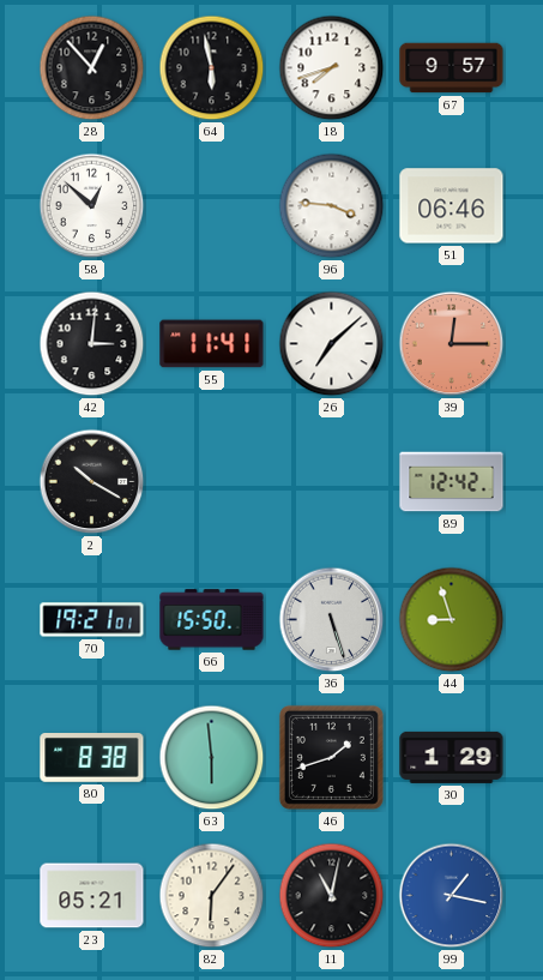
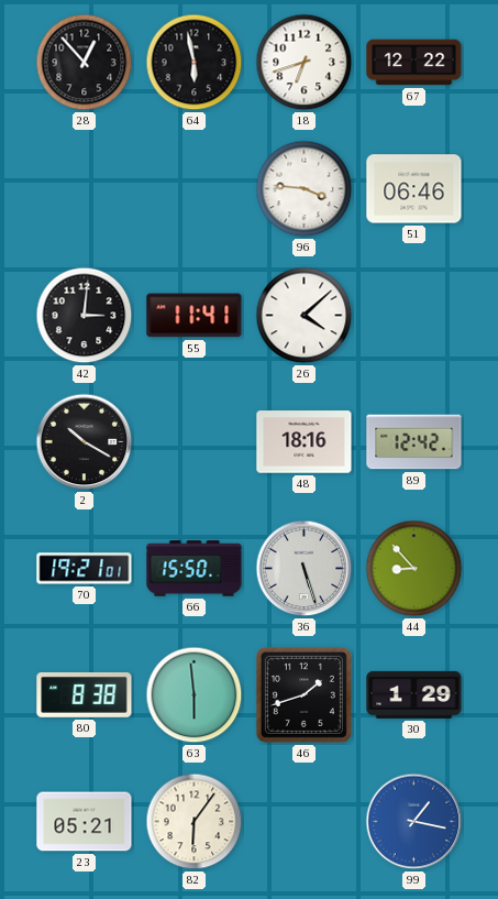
18: 7:42 -> 6:42
67: 9:57 -> 12:22
58: 12:52 -> none
26: 7:08 -> 4:08
39: 12:15 -> none
48: none -> 18:16
44: 8:57 -> 8:53
11: 11:02 -> none
